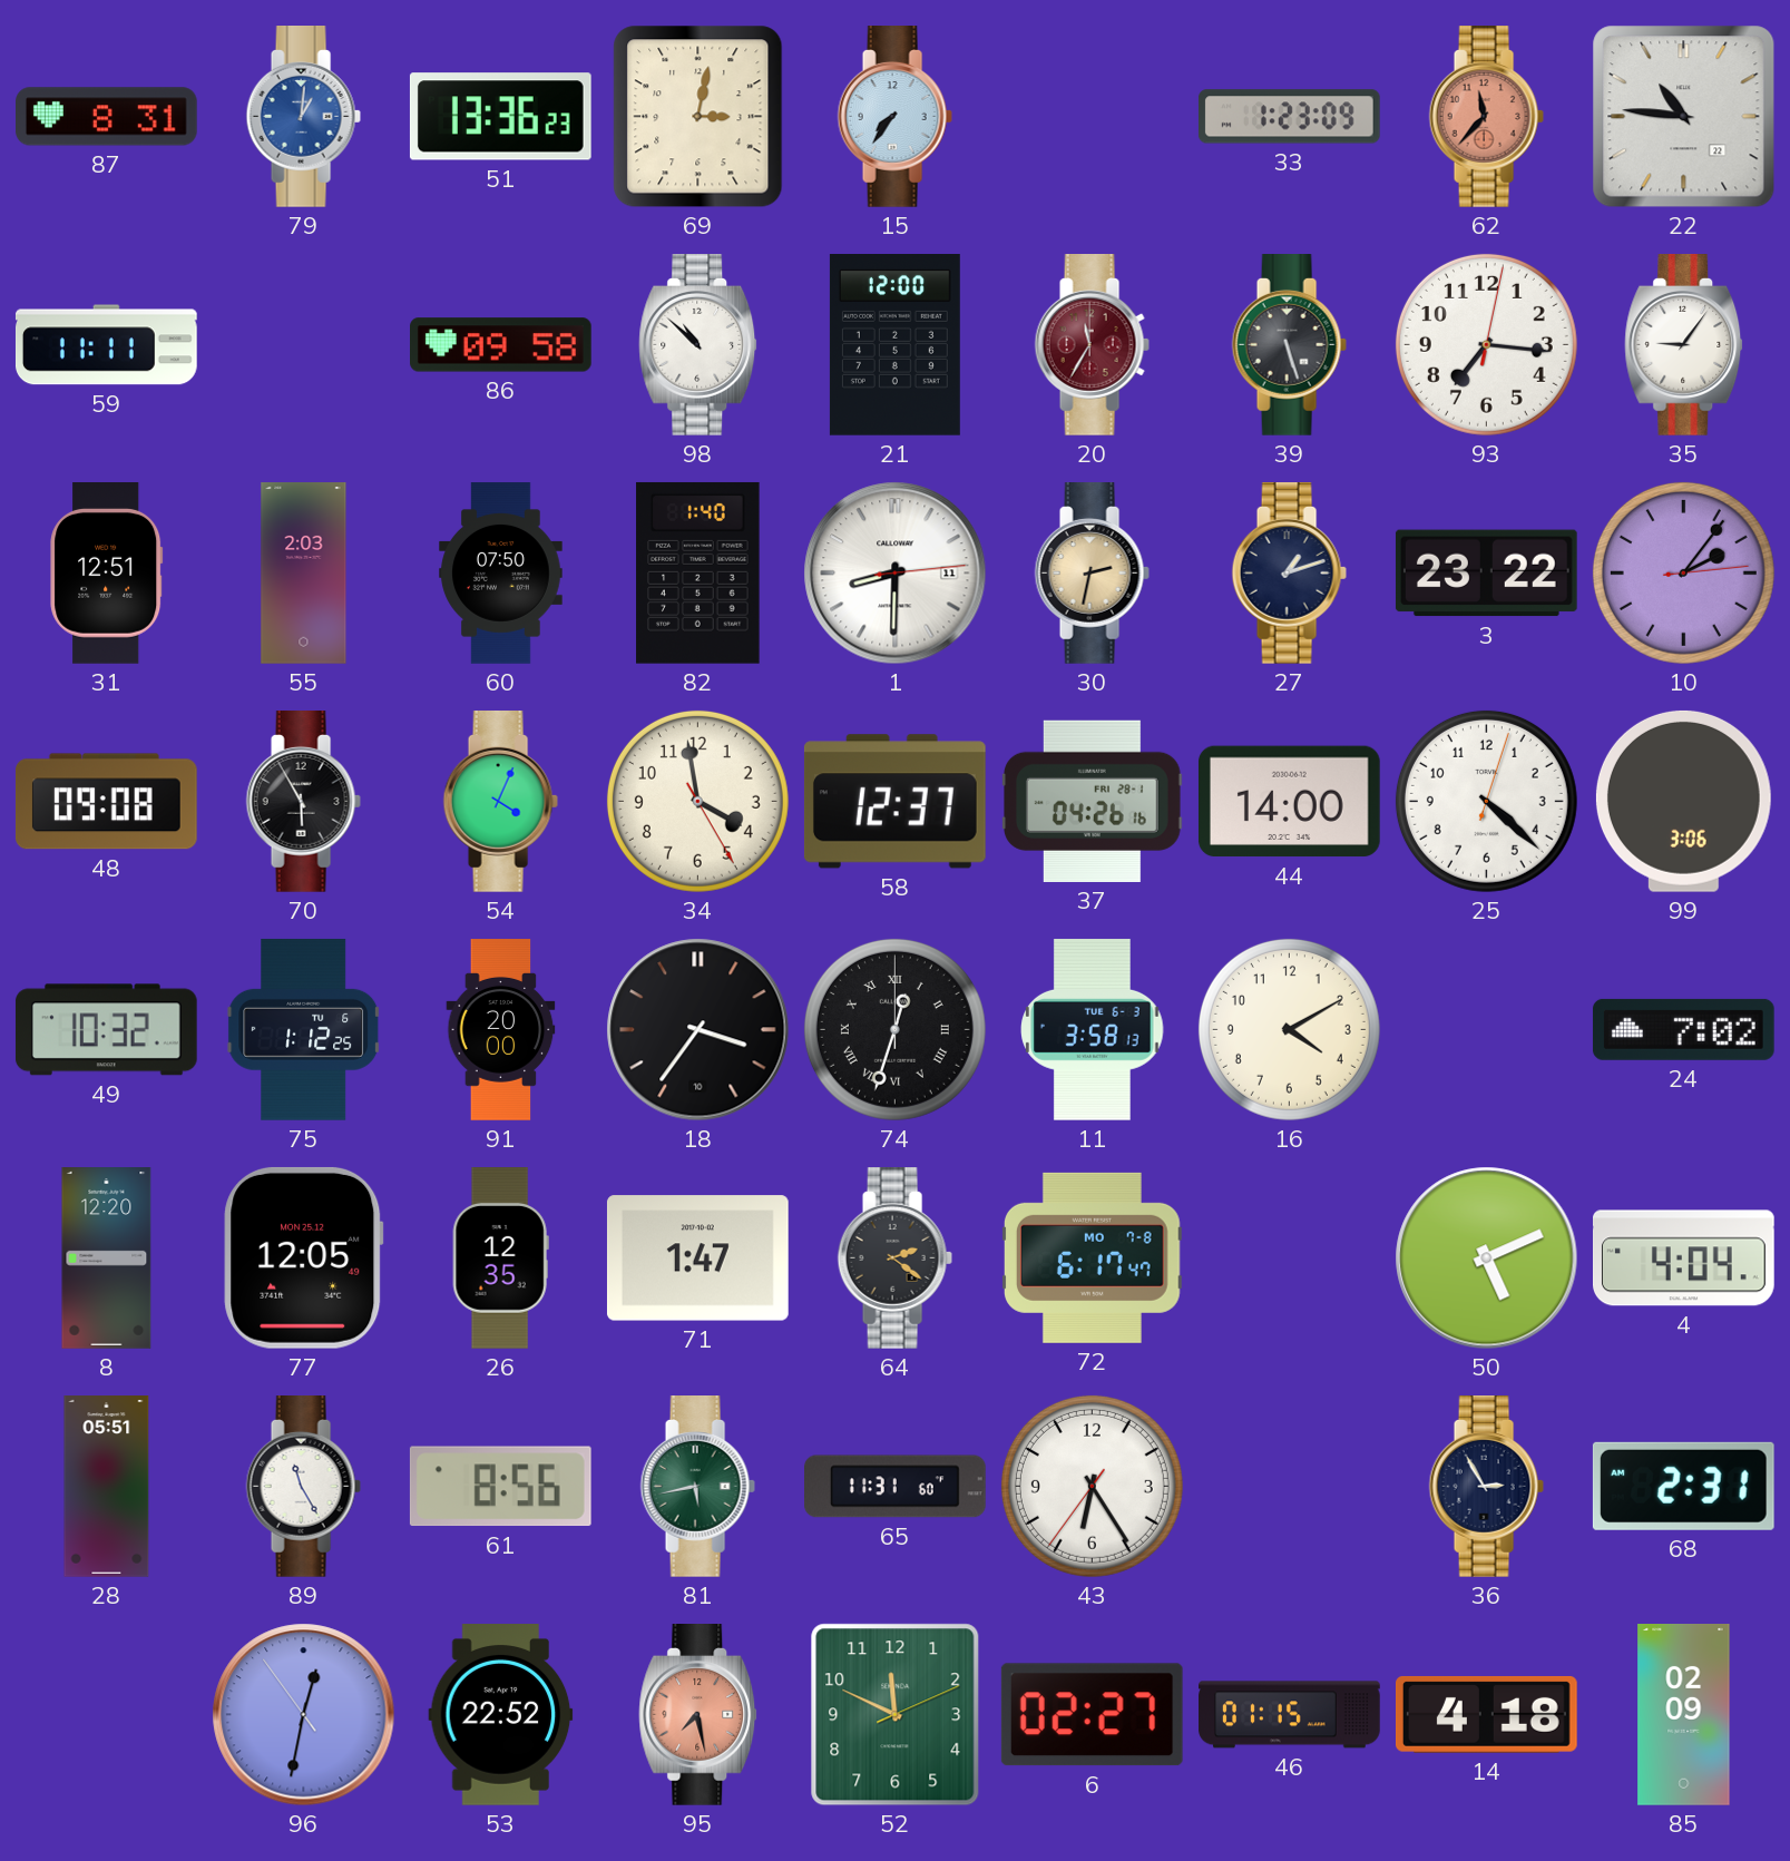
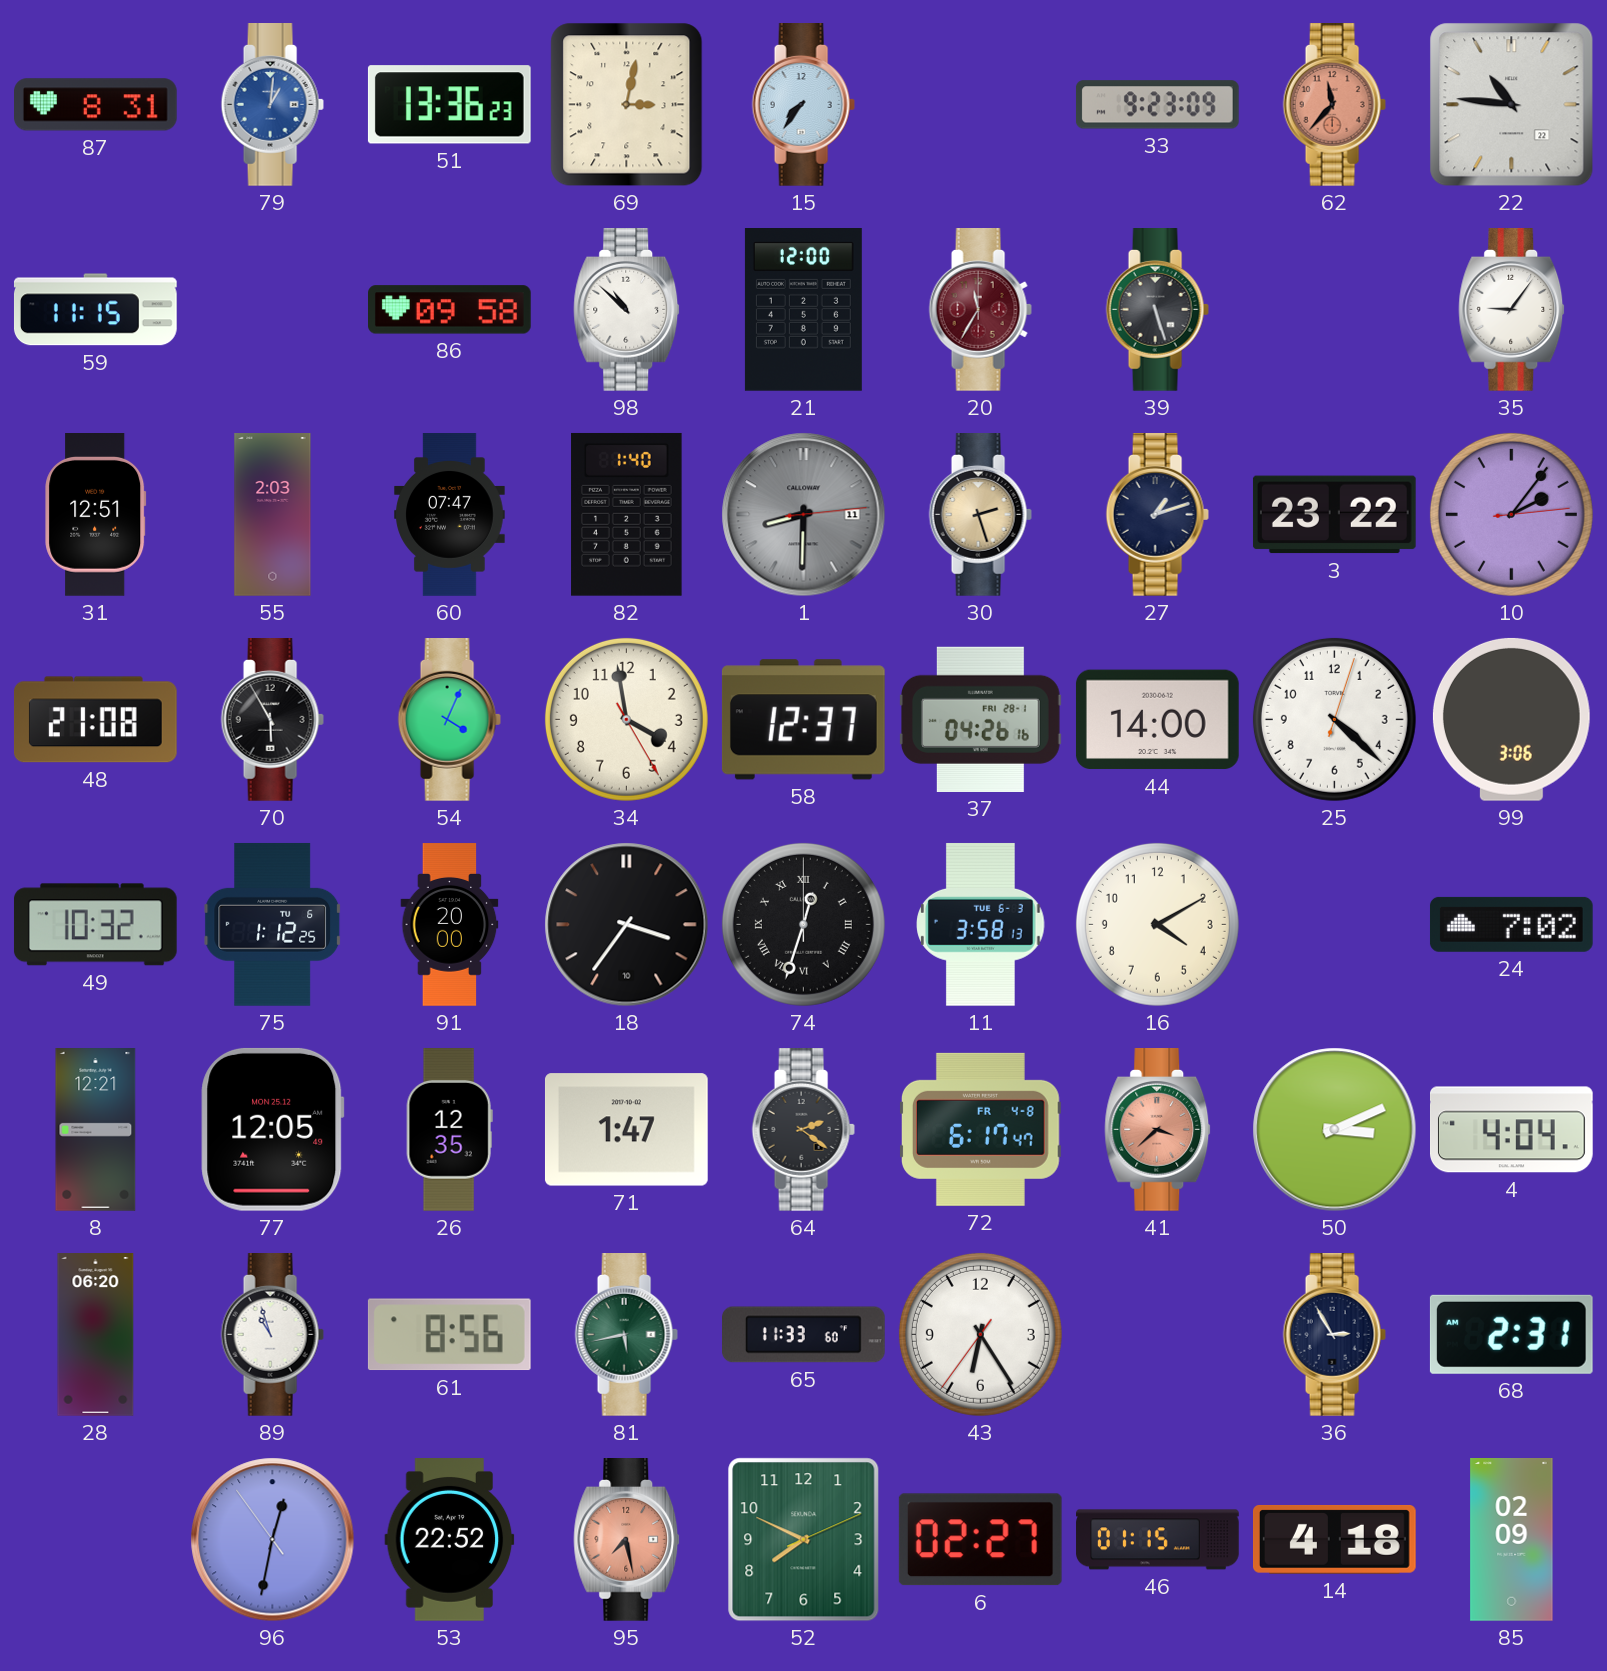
33: 1:23 -> 9:23
59: 11:11 -> 11:15
93: 7:16 -> none
60: 07:50 -> 07:47
1 dial: white -> grey
30: 2:32 -> 2:27
48: 09:08 -> 21:08
8: 12:20 -> 12:21
72 date: MO 7-8 -> FR 4-8
41: none -> 3:38
50: 5:11 -> 3:11
28: 05:51 -> 06:20
89: 11:25 -> 10:57
65: 11:31 -> 11:33
52: 11:49 -> 7:49
